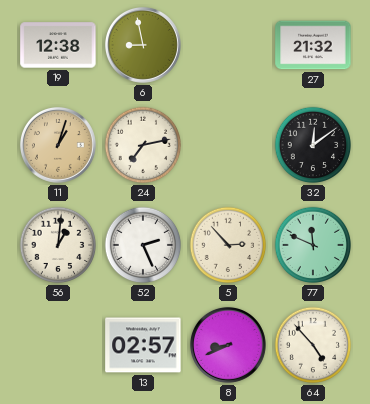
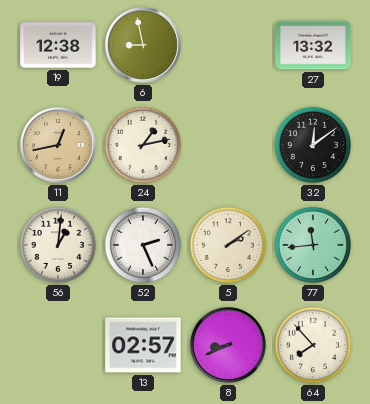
27: 21:32 -> 13:32
11: 1:03 -> 12:43
24: 7:13 -> 1:13
5: 2:53 -> 2:09
77: 11:49 -> 11:44
64: 4:53 -> 7:53
